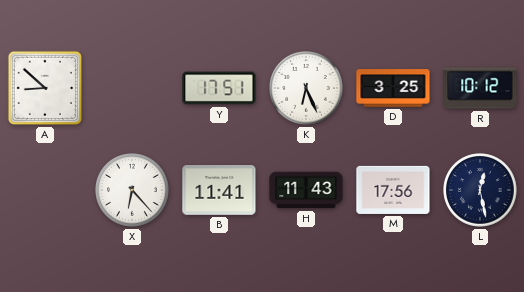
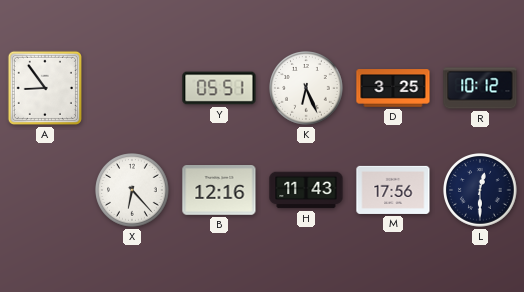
A: 8:52 -> 8:54
Y: 17:51 -> 05:51
B: 11:41 -> 12:16
L: 12:28 -> 12:30
